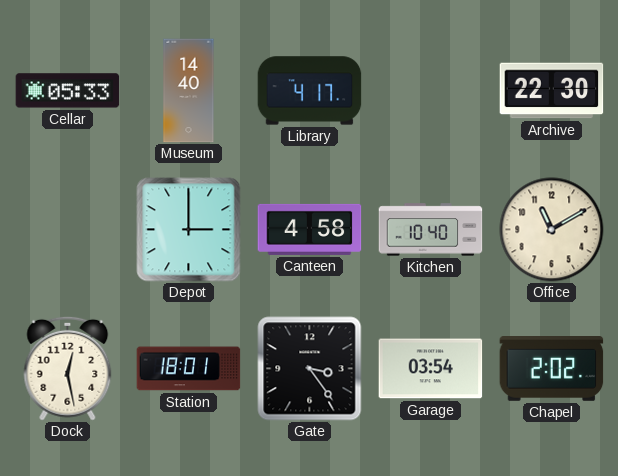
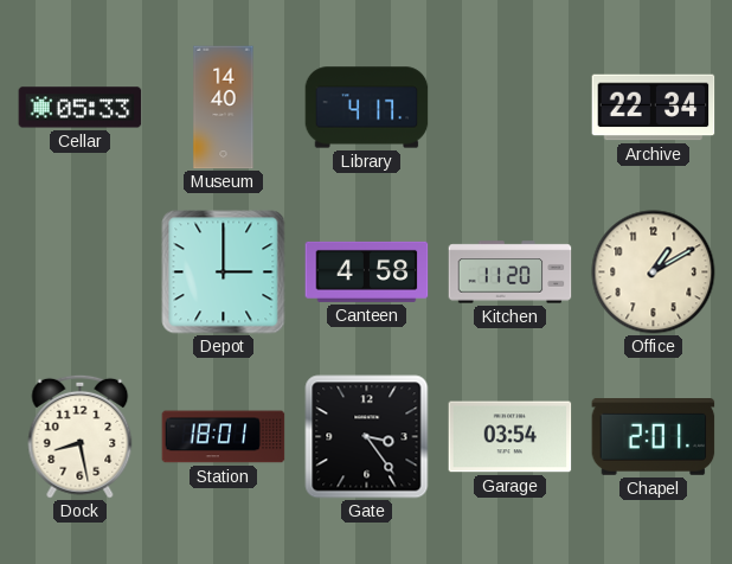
Archive: 22:30 -> 22:34
Kitchen: 10:40 -> 11:20
Office: 11:10 -> 1:10
Dock: 12:28 -> 8:28
Chapel: 2:02 -> 2:01
